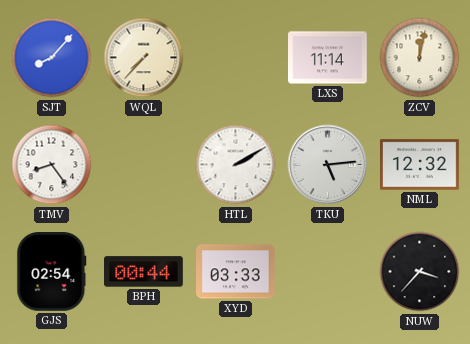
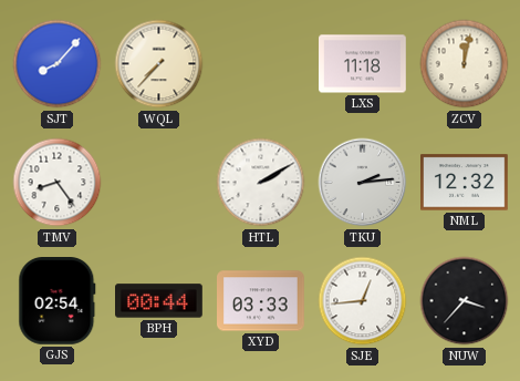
LXS: 11:14 -> 11:18
TKU: 5:14 -> 2:14
SJE: none -> 12:44
